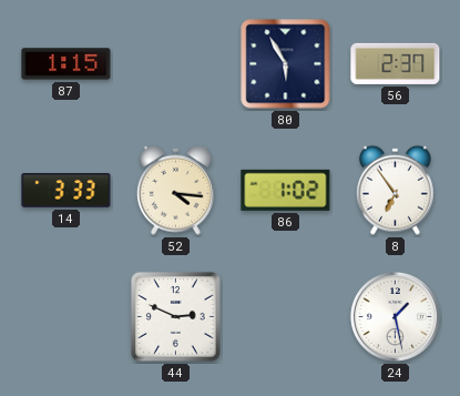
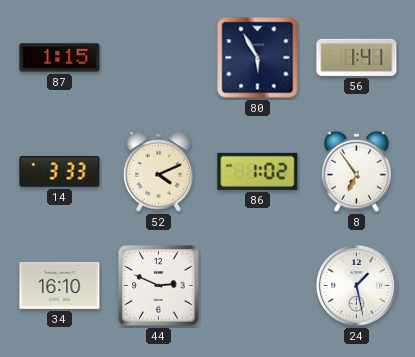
56: 2:37 -> 1:41
52: 4:16 -> 4:11
34: none -> 16:10
